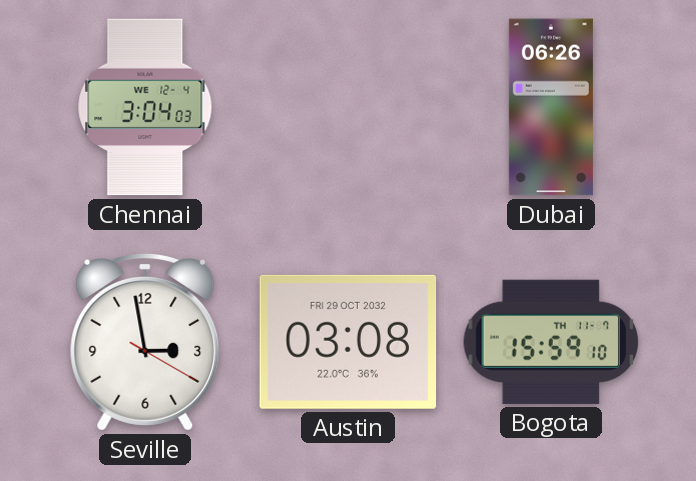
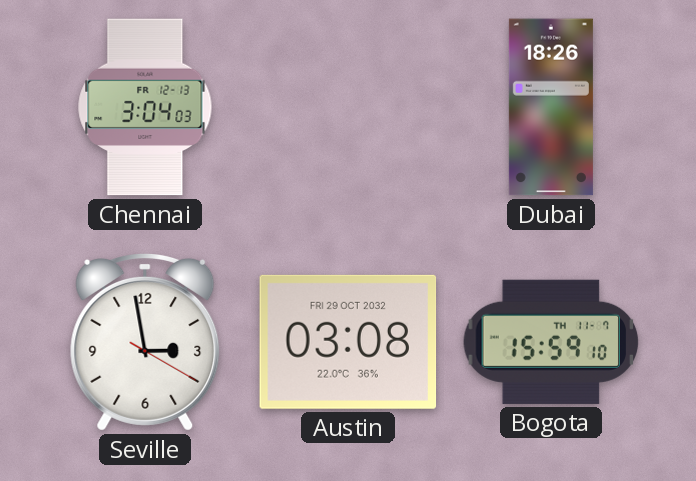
Chennai date: WE 12-4 -> FR 12-13
Dubai: 06:26 -> 18:26
